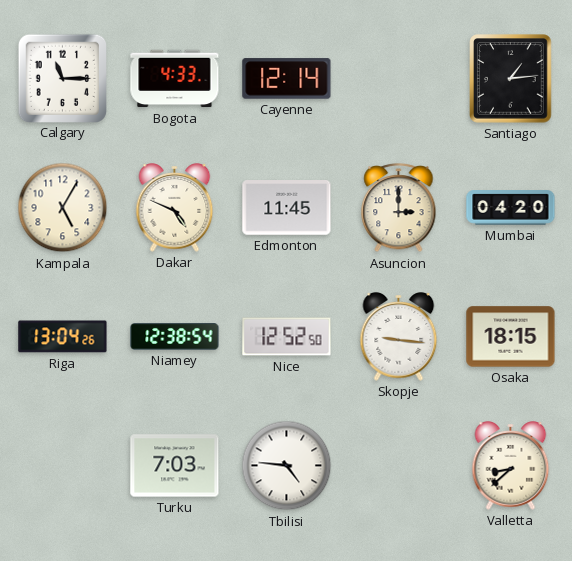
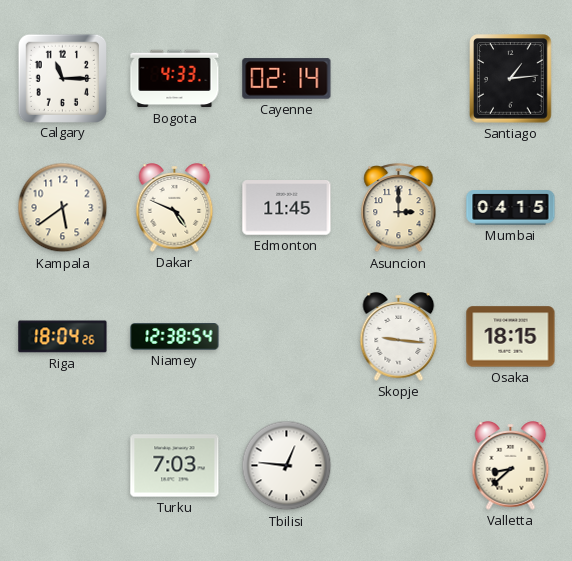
Cayenne: 12:14 -> 02:14
Kampala: 5:05 -> 5:39
Mumbai: 04:20 -> 04:15
Riga: 13:04 -> 18:04
Nice: 12:52 -> none
Tbilisi: 4:46 -> 12:46
